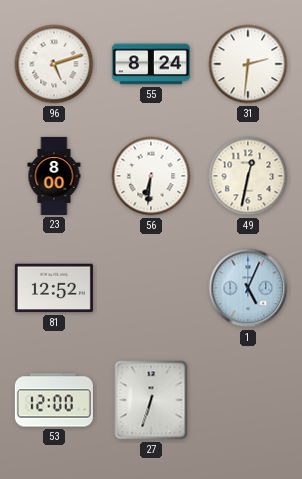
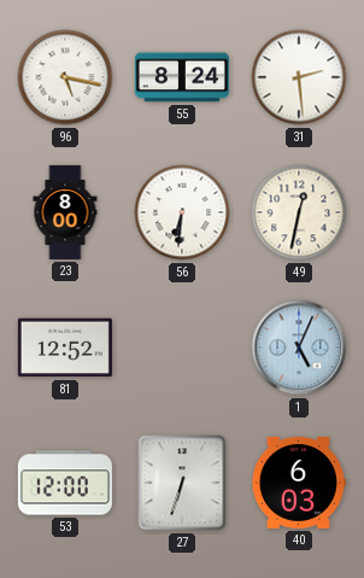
96: 5:12 -> 5:17
31: 2:31 -> 2:29
40: none -> 6:03
